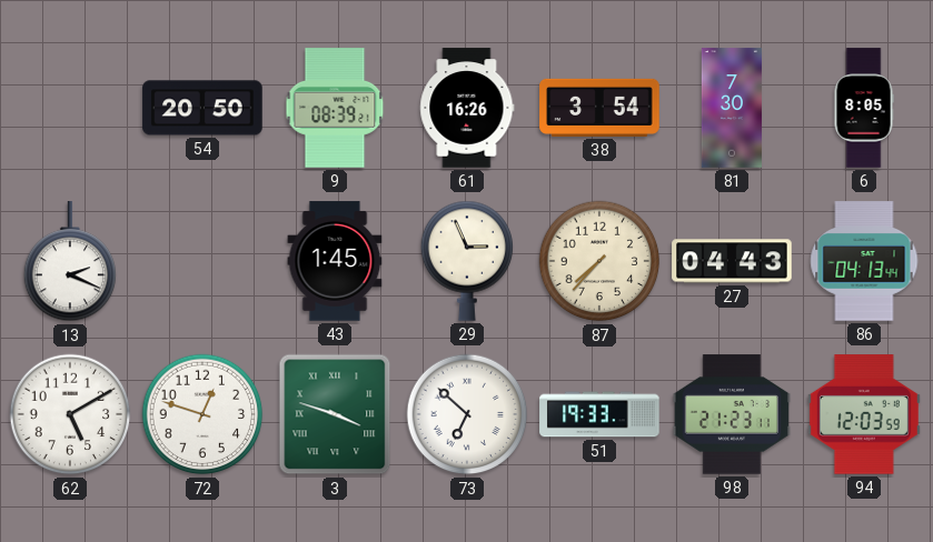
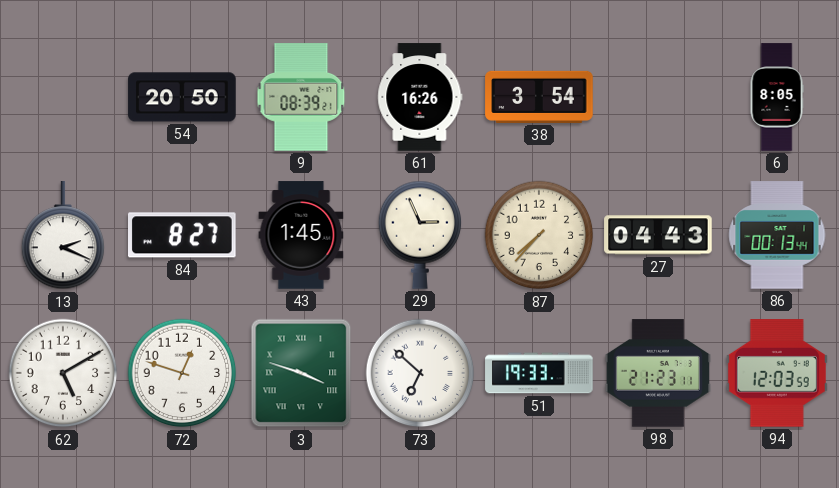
81: 7:30 -> none
84: none -> 8:27
86: 04:13 -> 00:13
